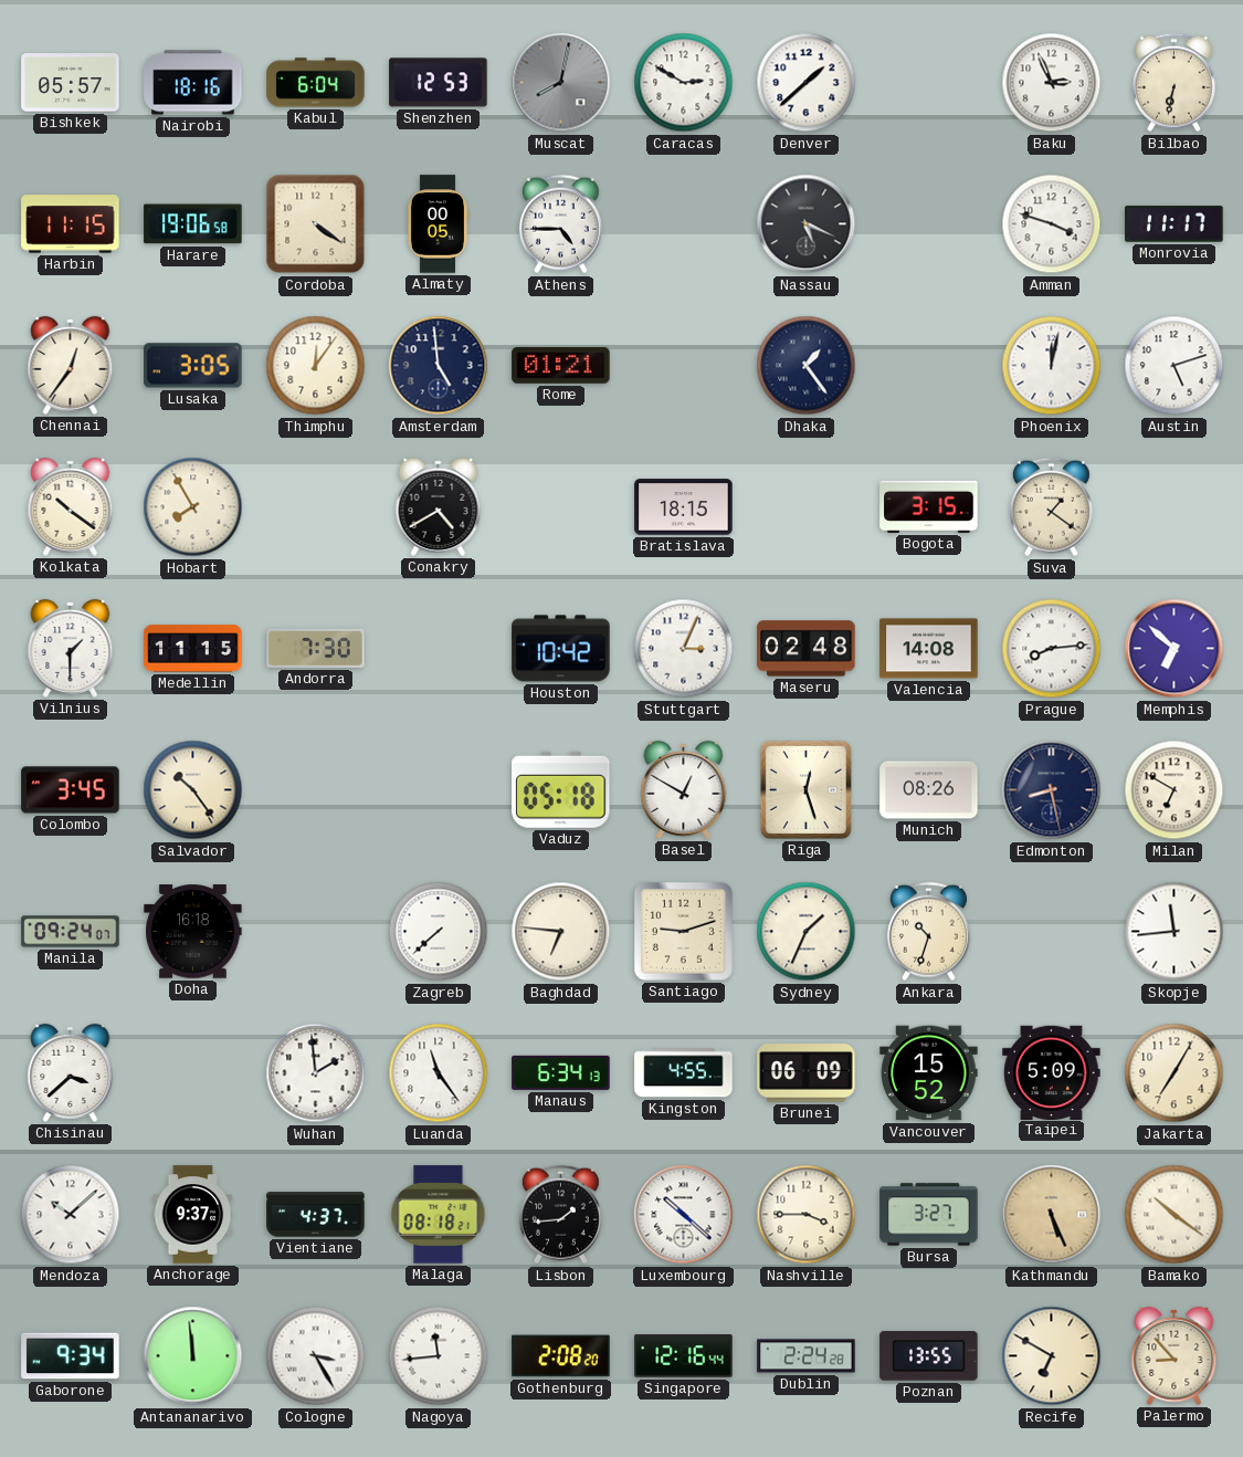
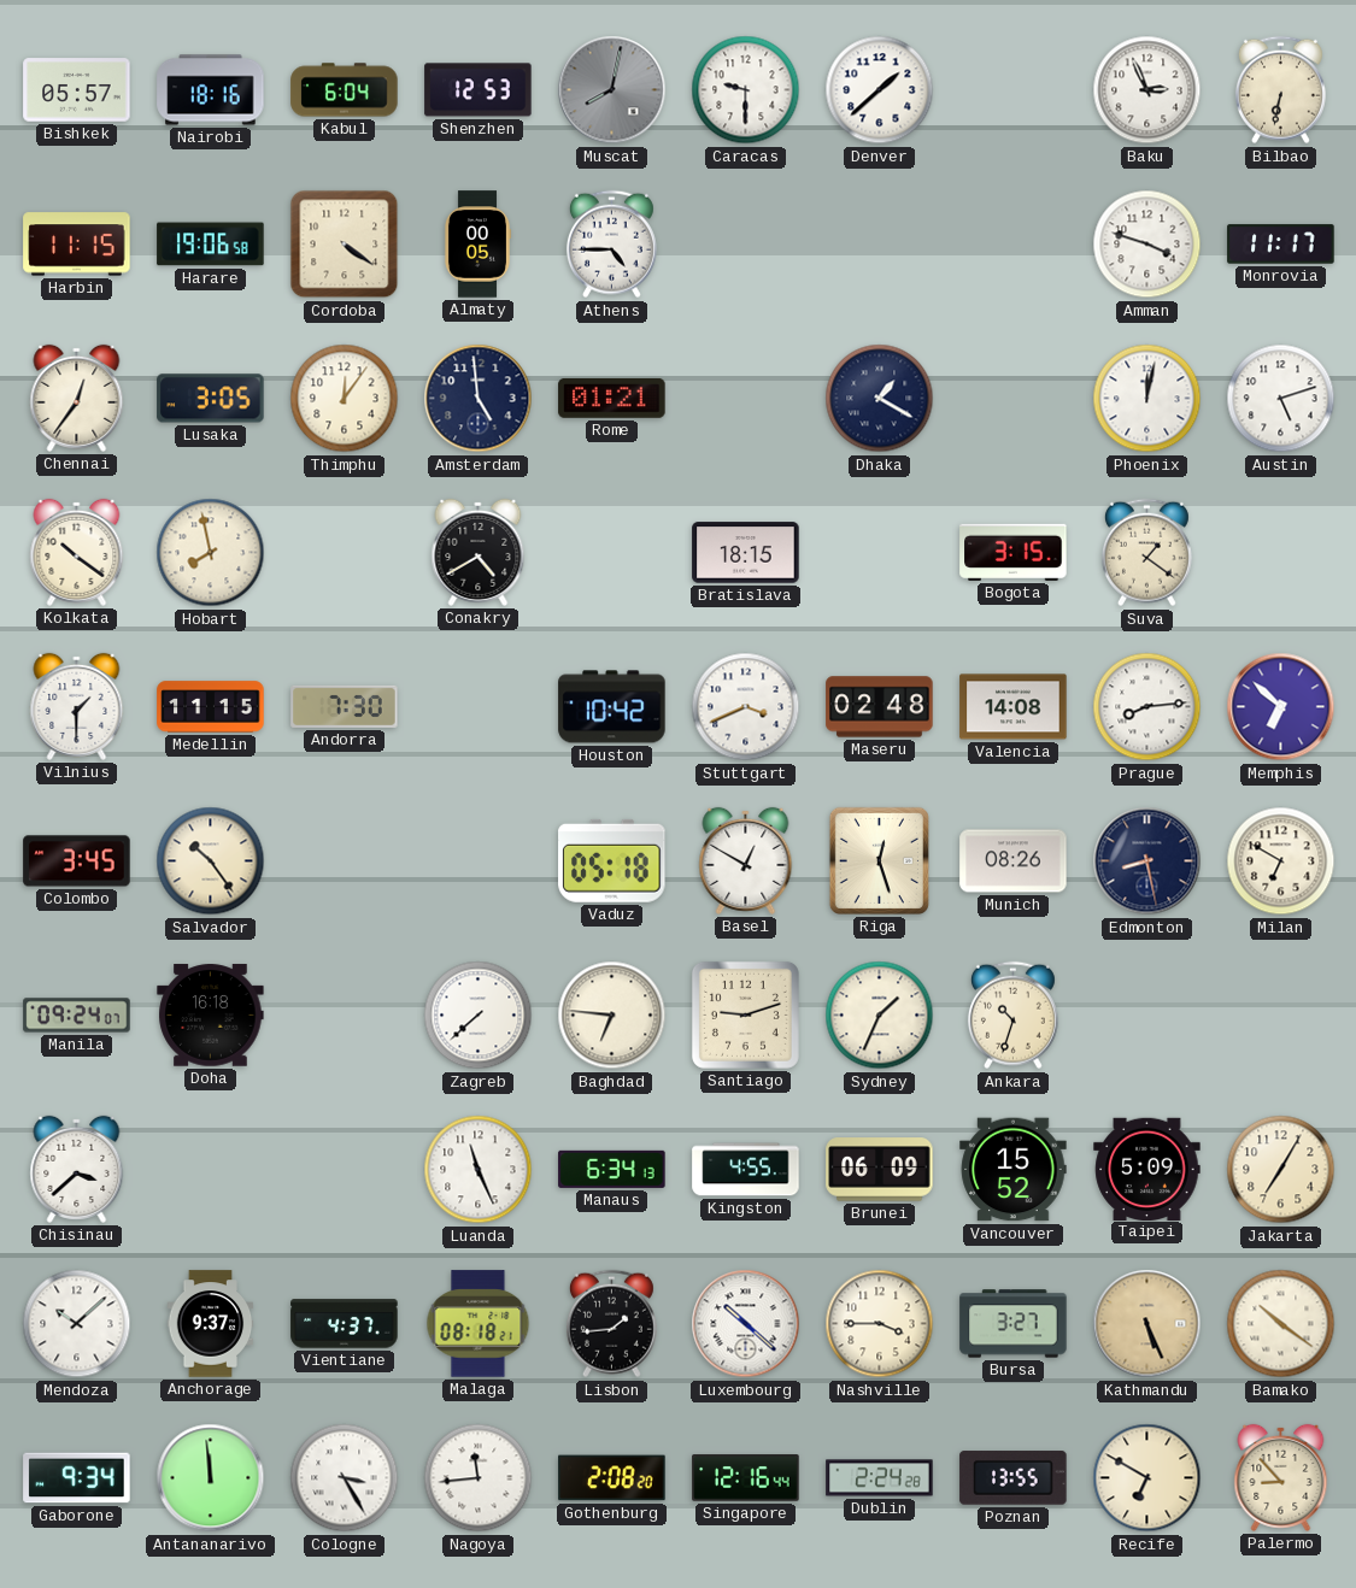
Caracas: 2:50 -> 9:30
Nassau: 5:19 -> none
Dhaka: 1:24 -> 1:20
Hobart: 7:55 -> 7:58
Stuttgart: 3:04 -> 3:41
Skopje: 11:44 -> none
Wuhan: 1:59 -> none
Luanda: 11:24 -> 11:26
